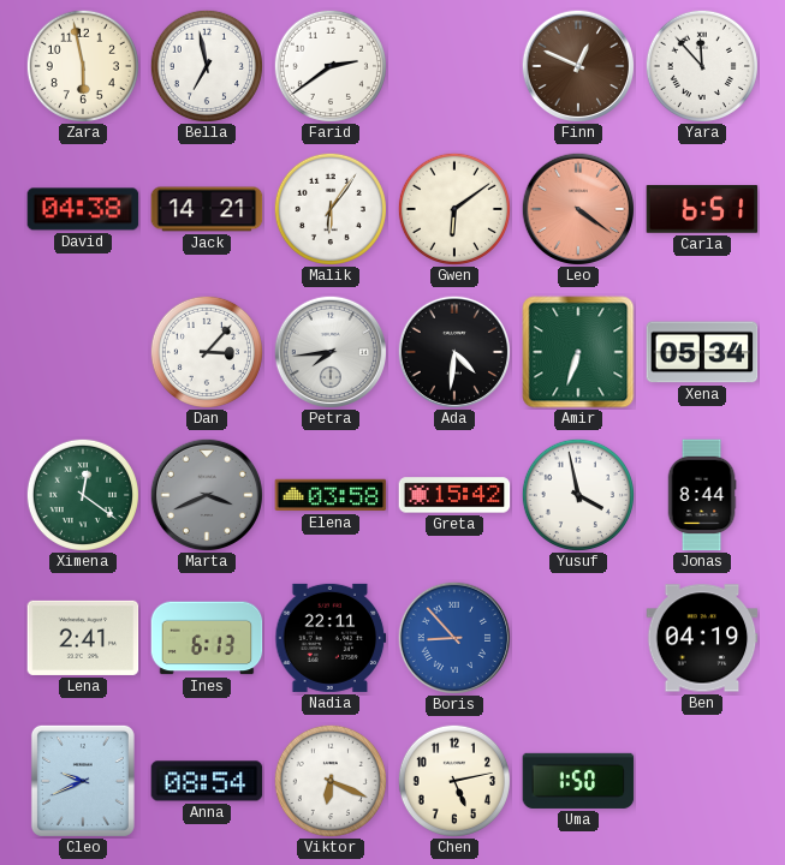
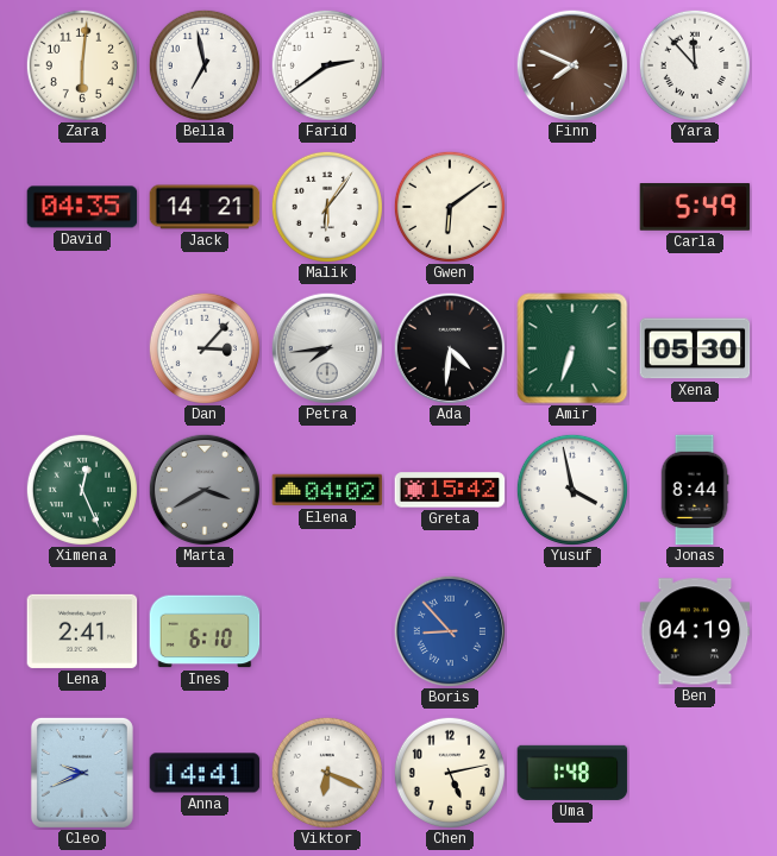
Zara: 5:58 -> 6:01
Finn: 12:49 -> 7:49
David: 04:38 -> 04:35
Leo: 4:21 -> none
Carla: 6:51 -> 5:49
Xena: 05:34 -> 05:30
Ximena: 12:21 -> 12:26
Marta: 3:41 -> 3:40
Elena: 03:58 -> 04:02
Ines: 6:13 -> 6:10
Nadia: 22:11 -> none
Anna: 08:54 -> 14:41
Uma: 1:50 -> 1:48
